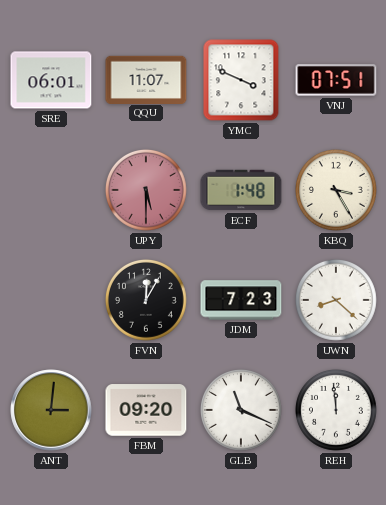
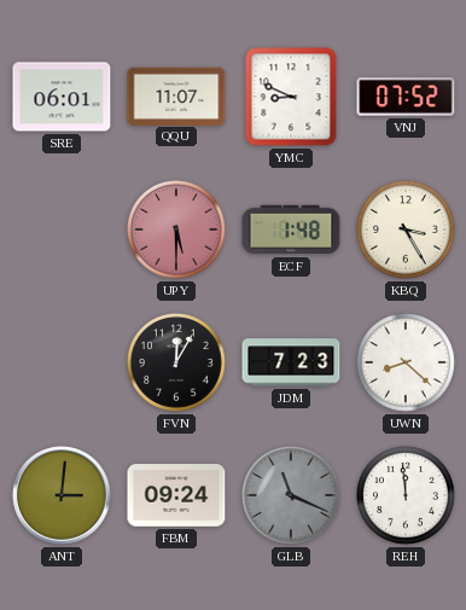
YMC: 3:49 -> 8:49
VNJ: 07:51 -> 07:52
FBM: 09:20 -> 09:24
GLB dial: white -> grey
